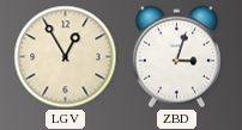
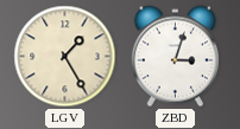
LGV: 12:55 -> 1:25
